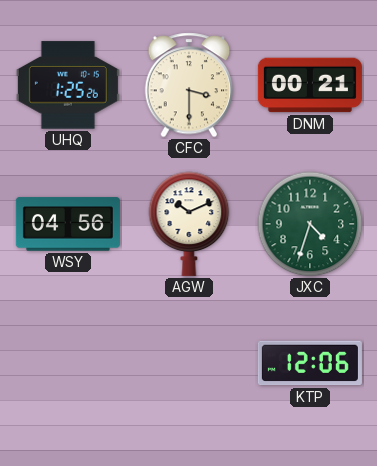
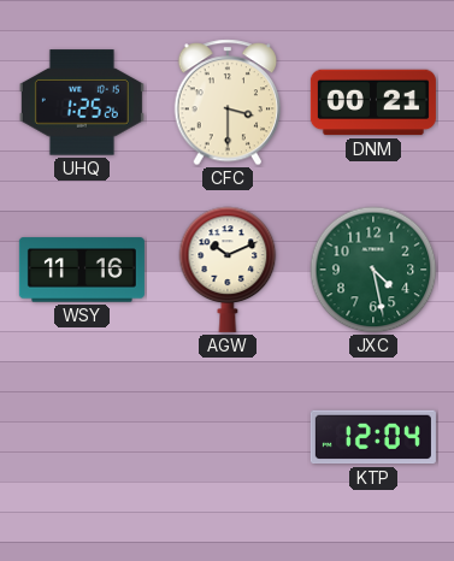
WSY: 04:56 -> 11:16
JXC: 4:33 -> 4:28
KTP: 12:06 -> 12:04
